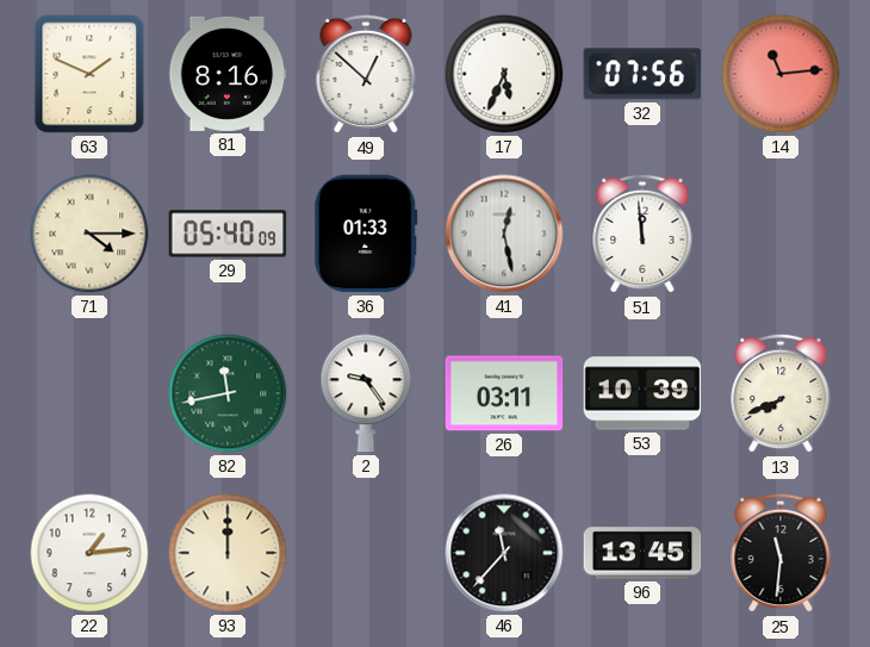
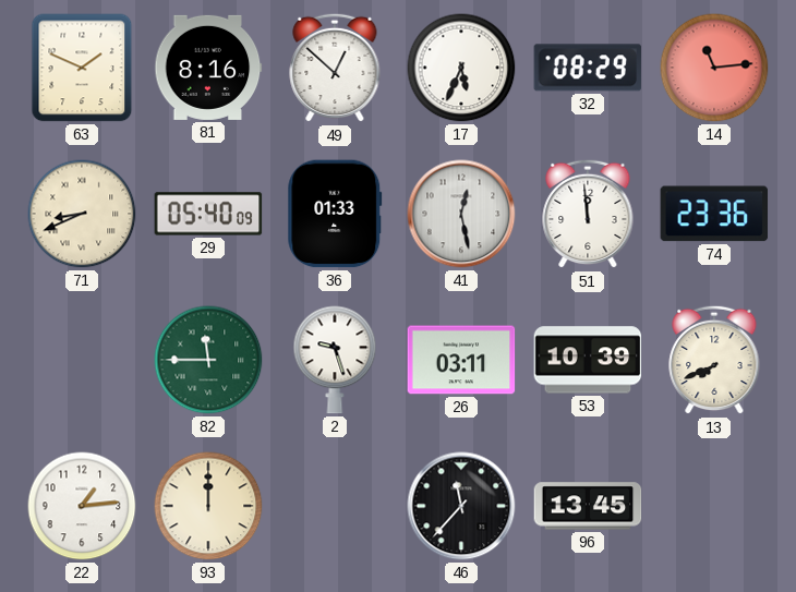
32: 07:56 -> 08:29
71: 4:15 -> 8:41
74: none -> 23:36
82: 11:43 -> 11:45
2: 9:24 -> 9:27
25: 11:31 -> none
